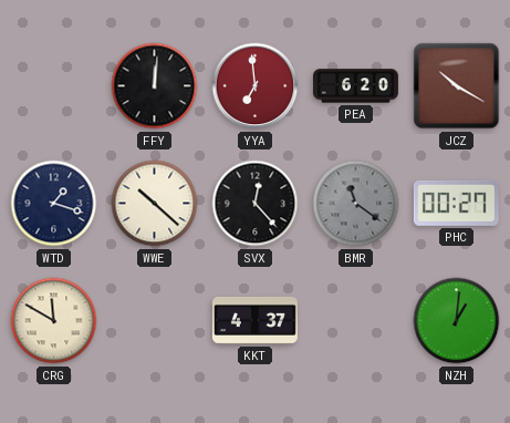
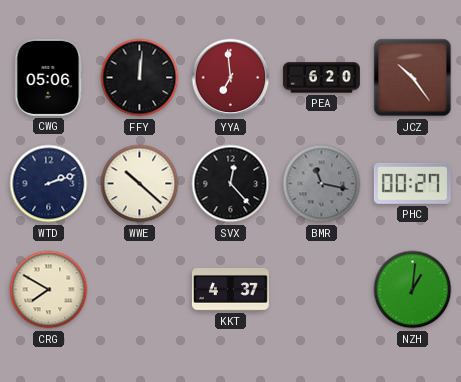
CWG: none -> 05:06
JCZ: 10:20 -> 10:24
WTD: 1:18 -> 2:12
BMR: 11:21 -> 11:17
CRG: 11:50 -> 7:50
